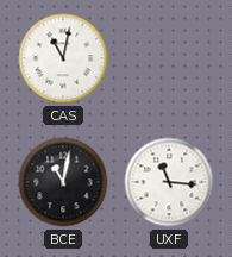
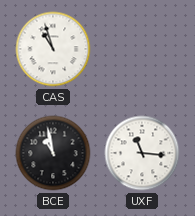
CAS: 11:02 -> 10:57
BCE: 11:02 -> 10:58
